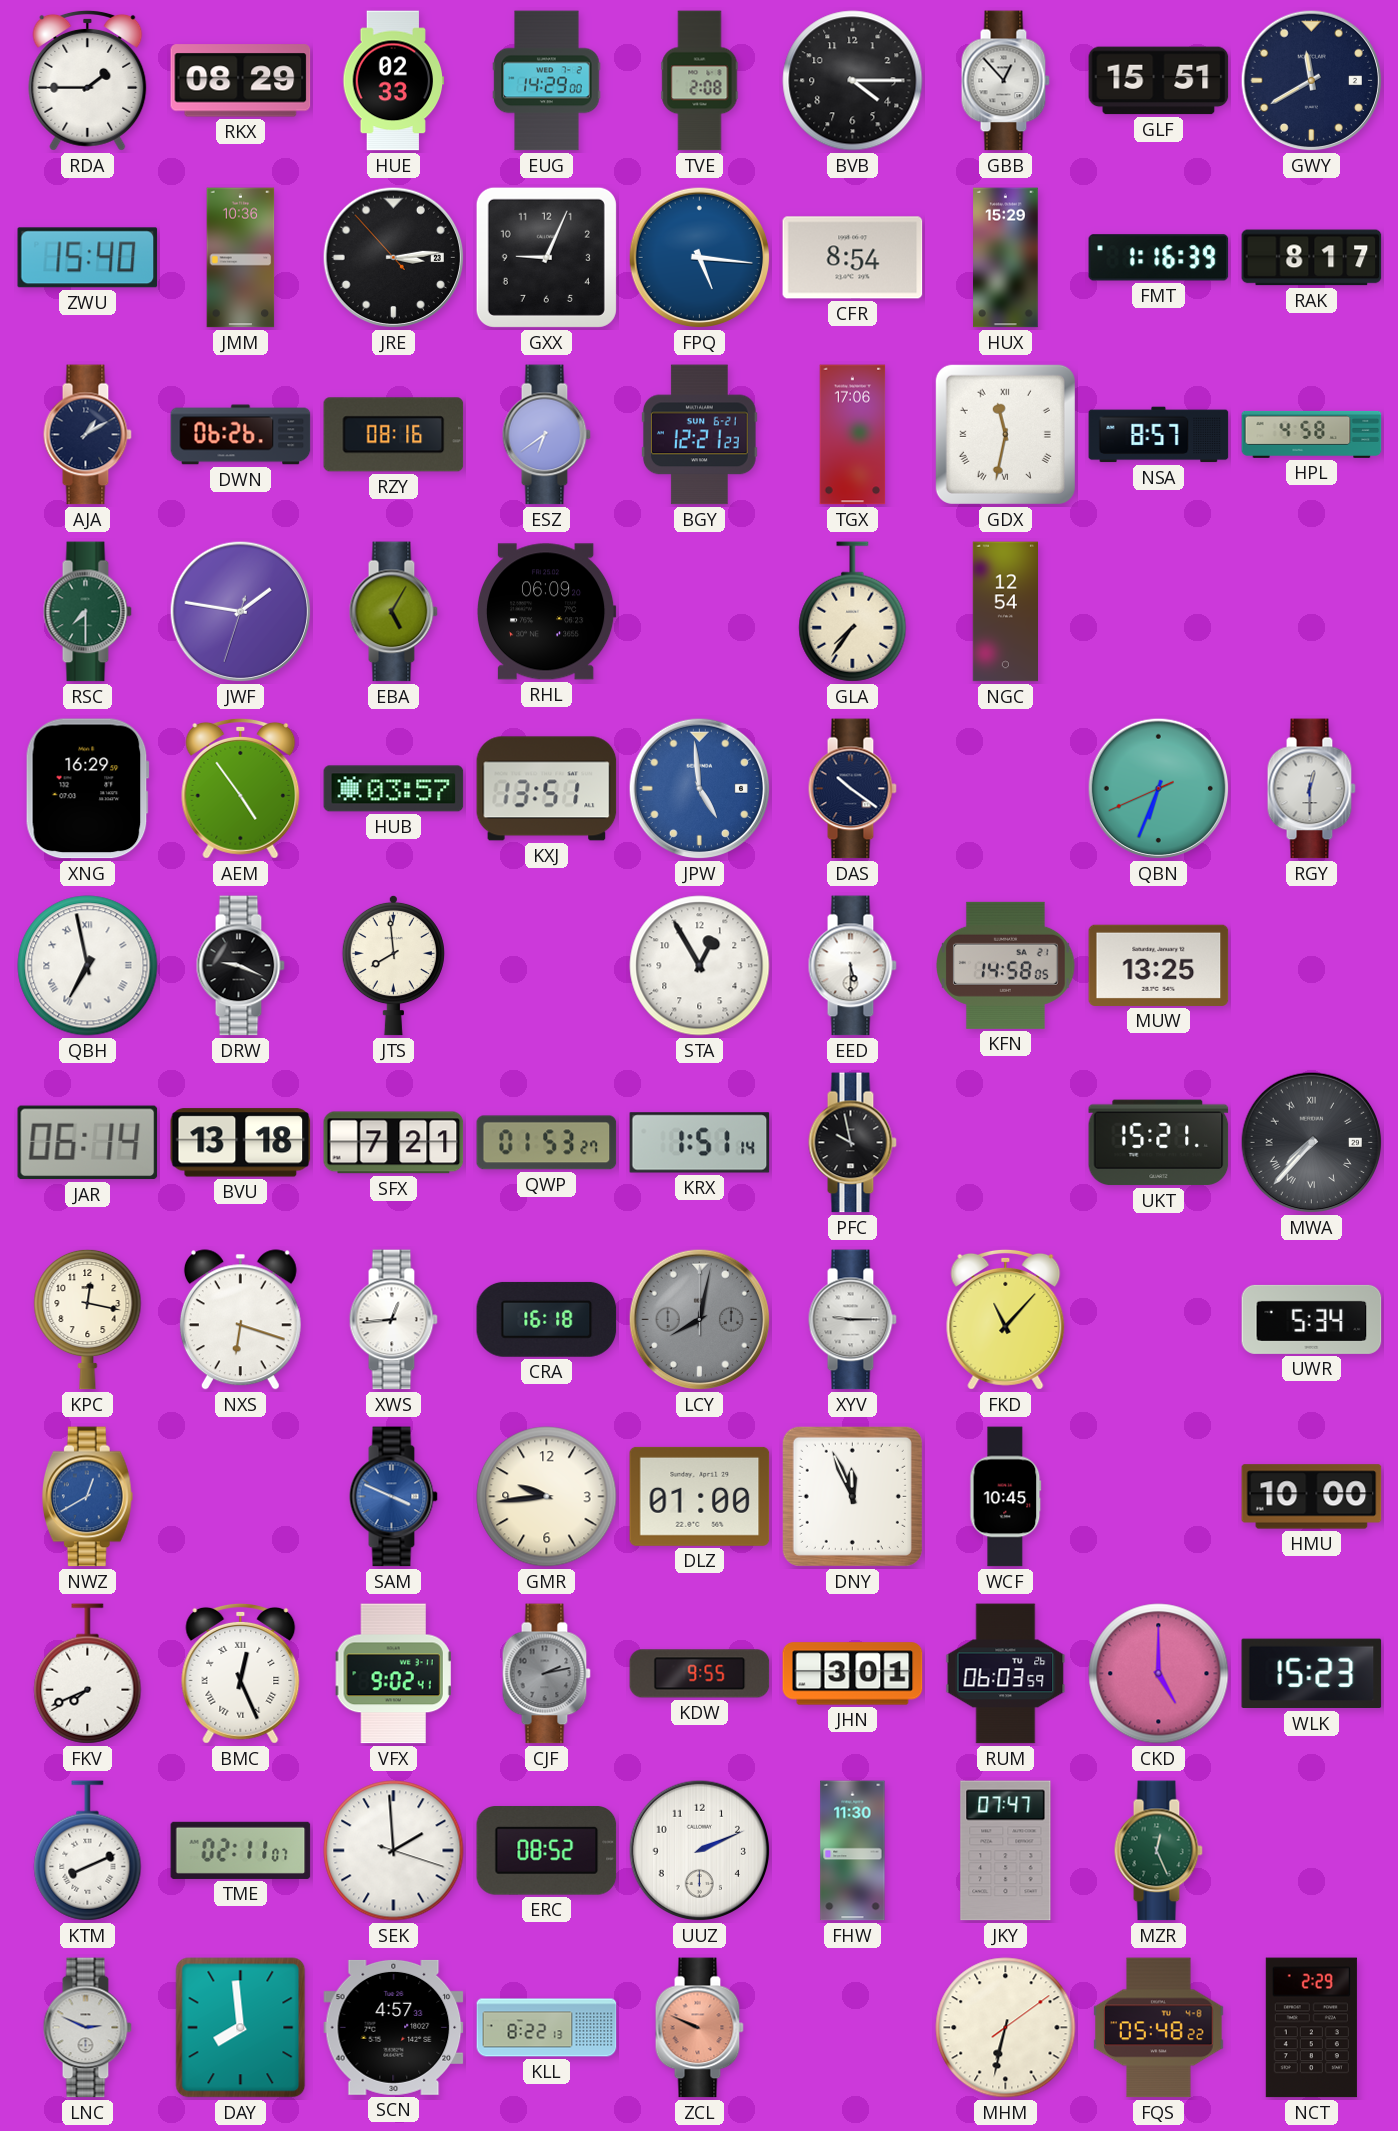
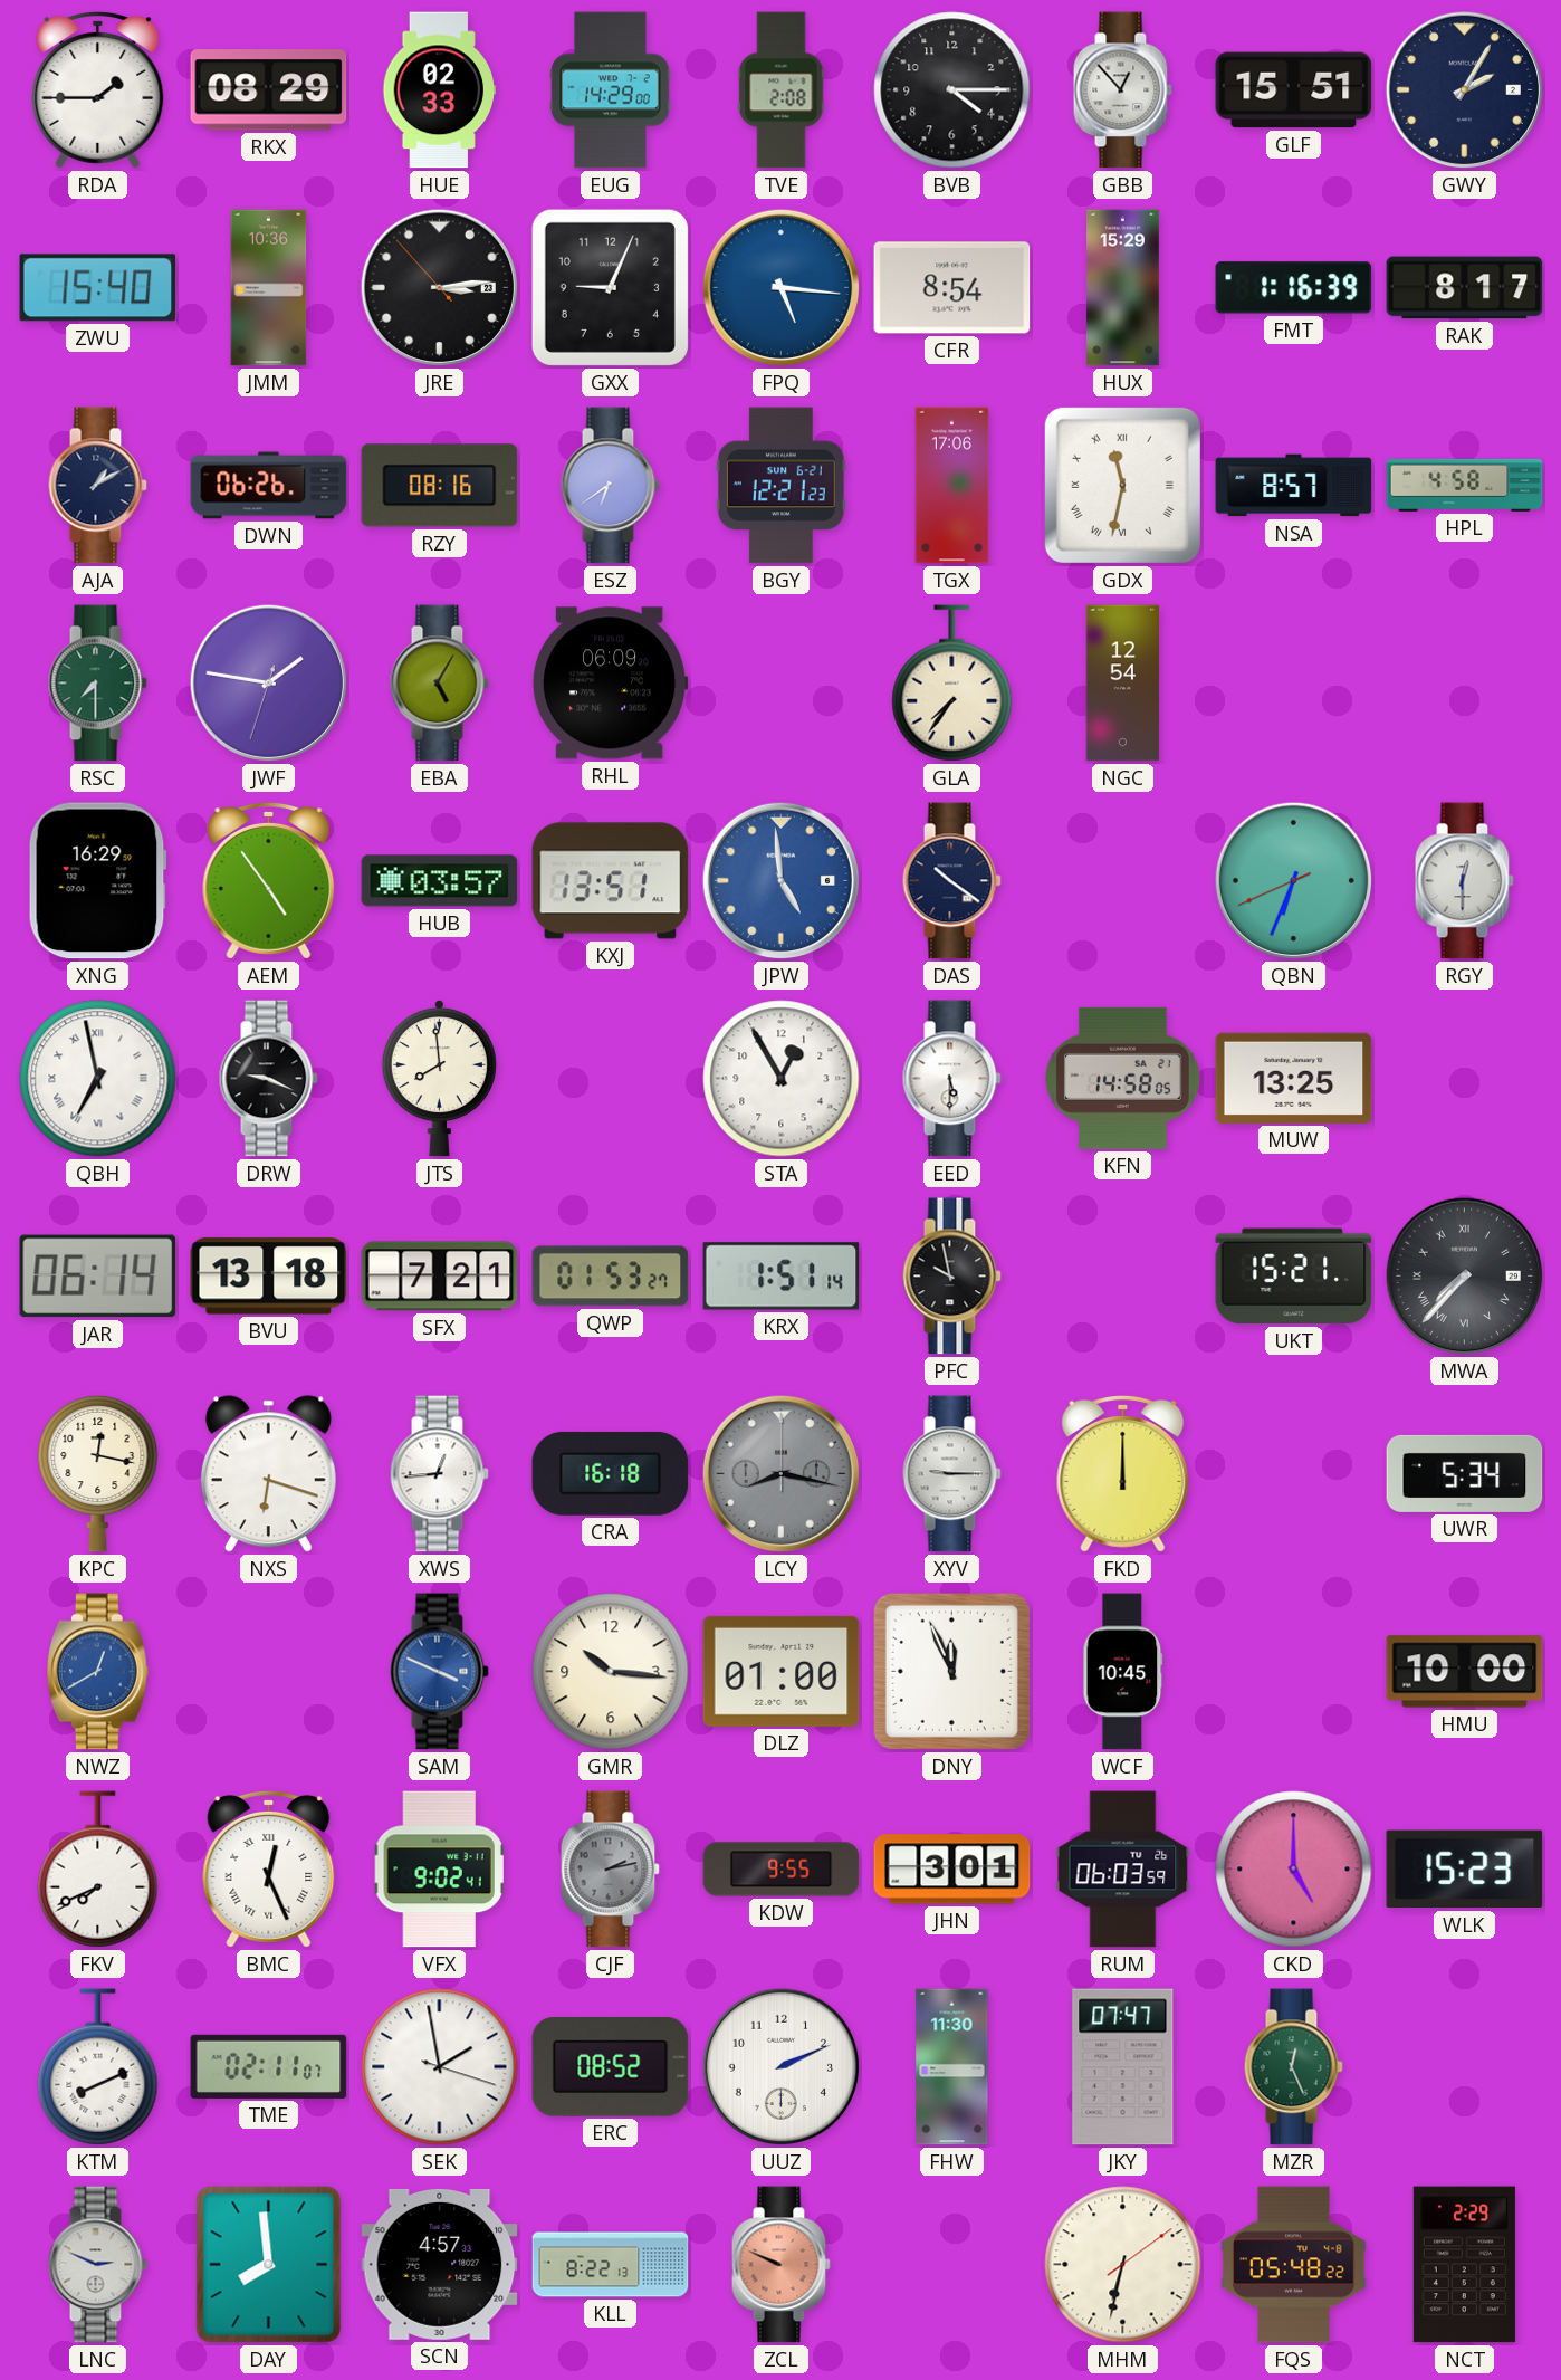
GWY: 11:40 -> 2:05
LCY: 8:02 -> 8:17
FKD: 11:07 -> 12:00
GMR: 9:44 -> 10:16
SEK: 1:59 -> 1:58
